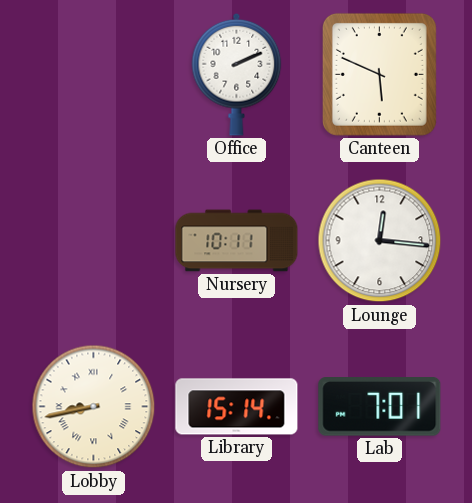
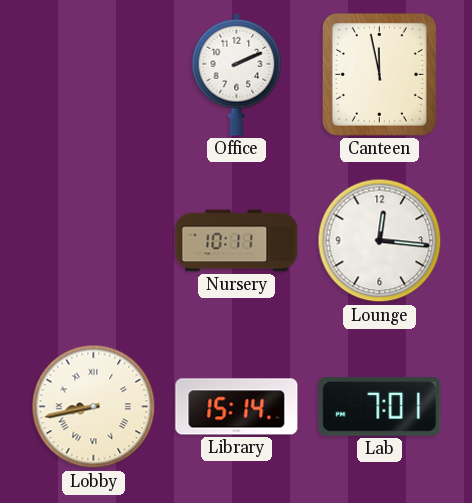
Canteen: 5:49 -> 11:58
